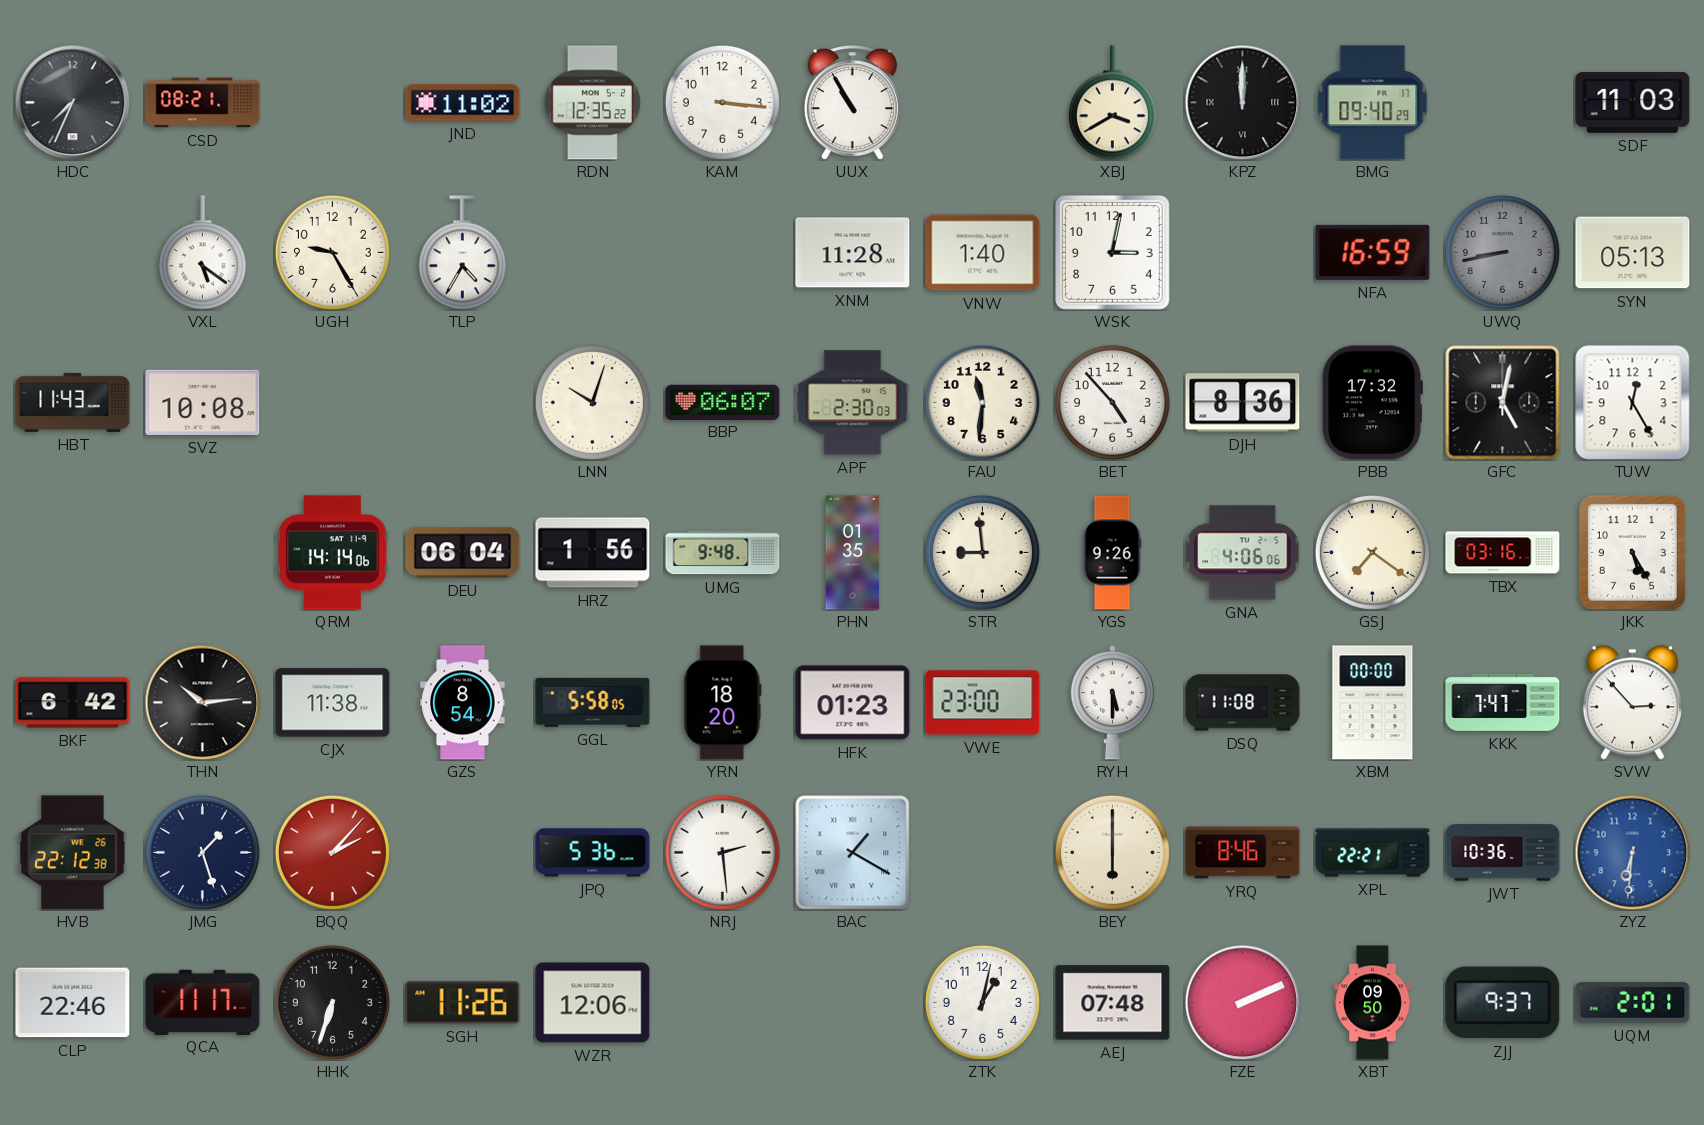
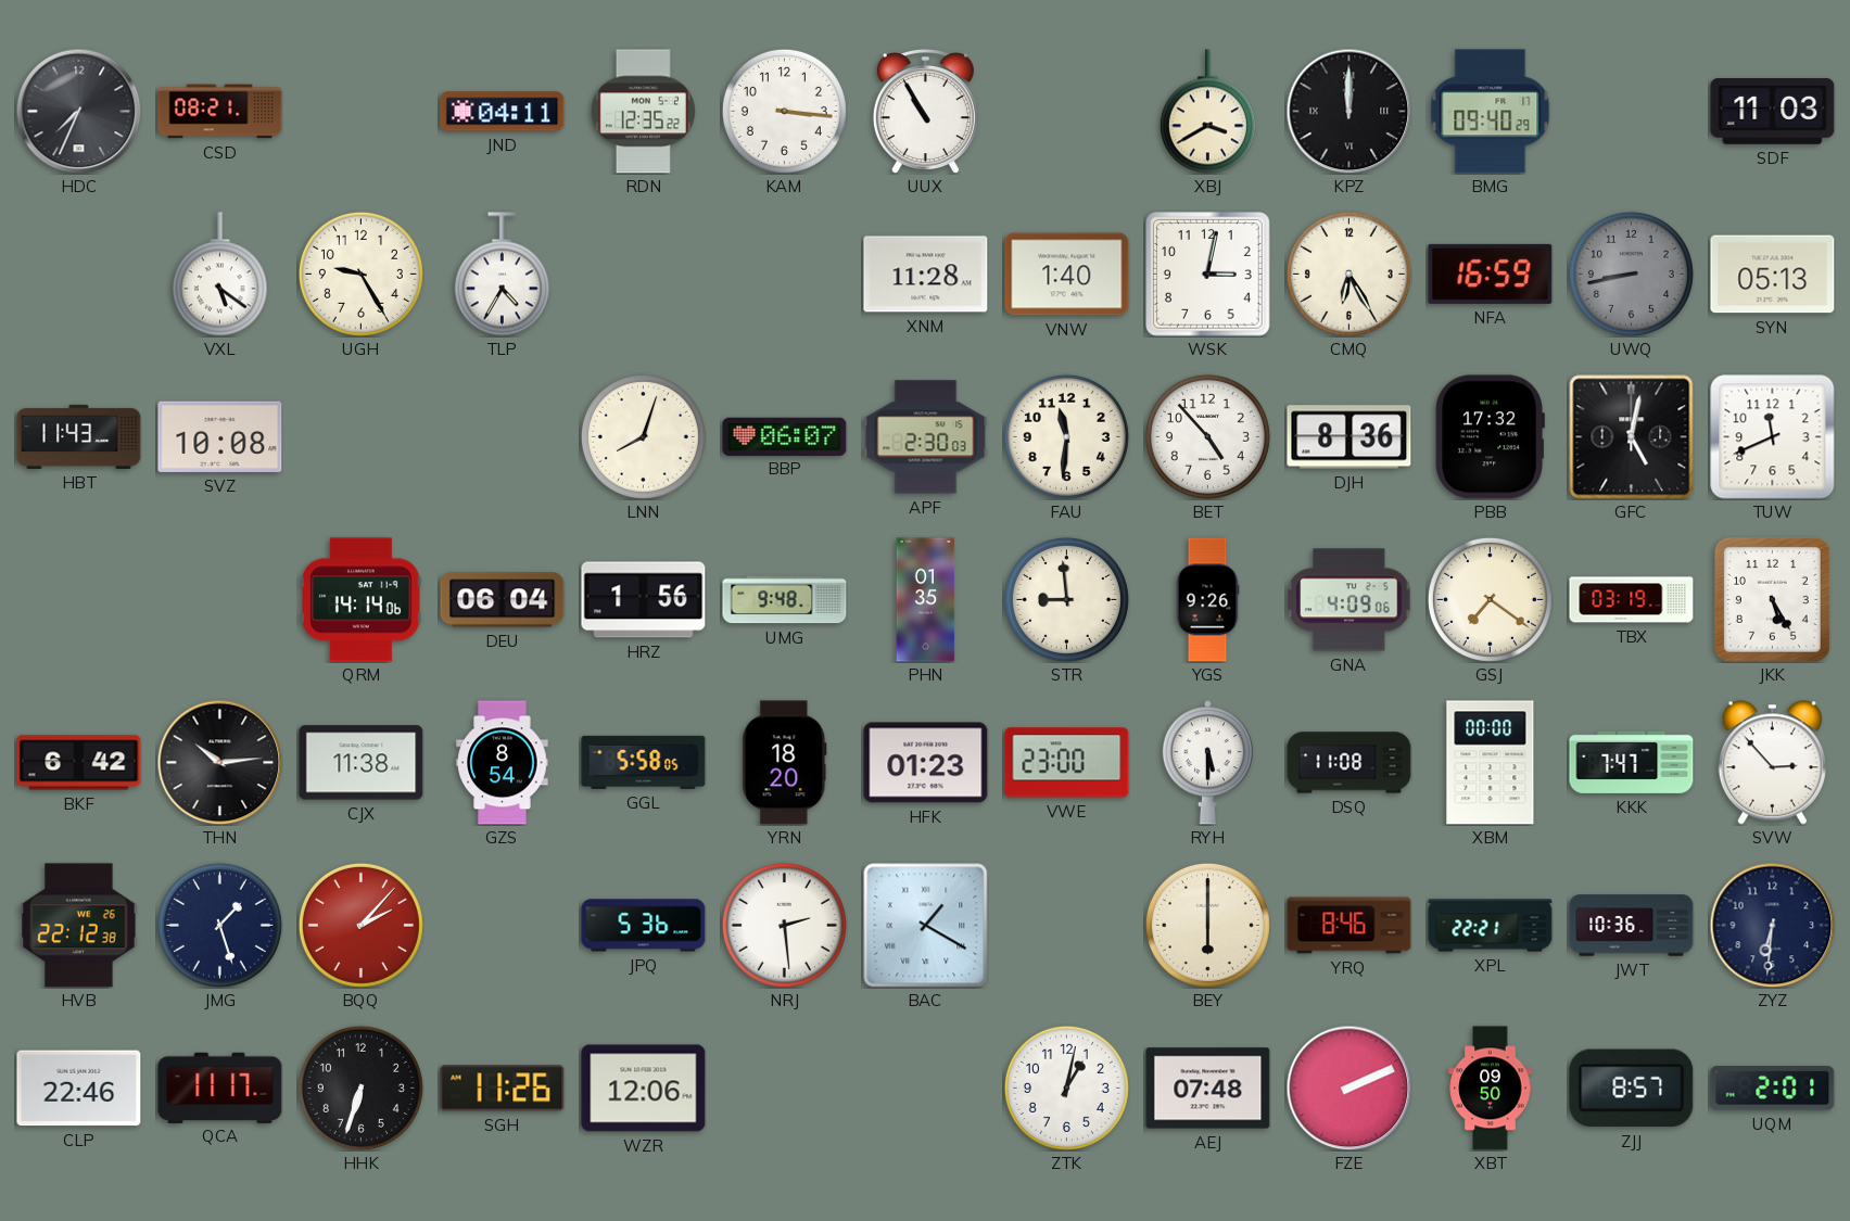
JND: 11:02 -> 04:11
CMQ: none -> 6:25
LNN: 10:03 -> 8:03
TUW: 12:25 -> 11:41
GNA: 4:06 -> 4:09
TBX: 03:16 -> 03:19
ZYZ dial: blue -> navy
ZJJ: 9:37 -> 8:57
